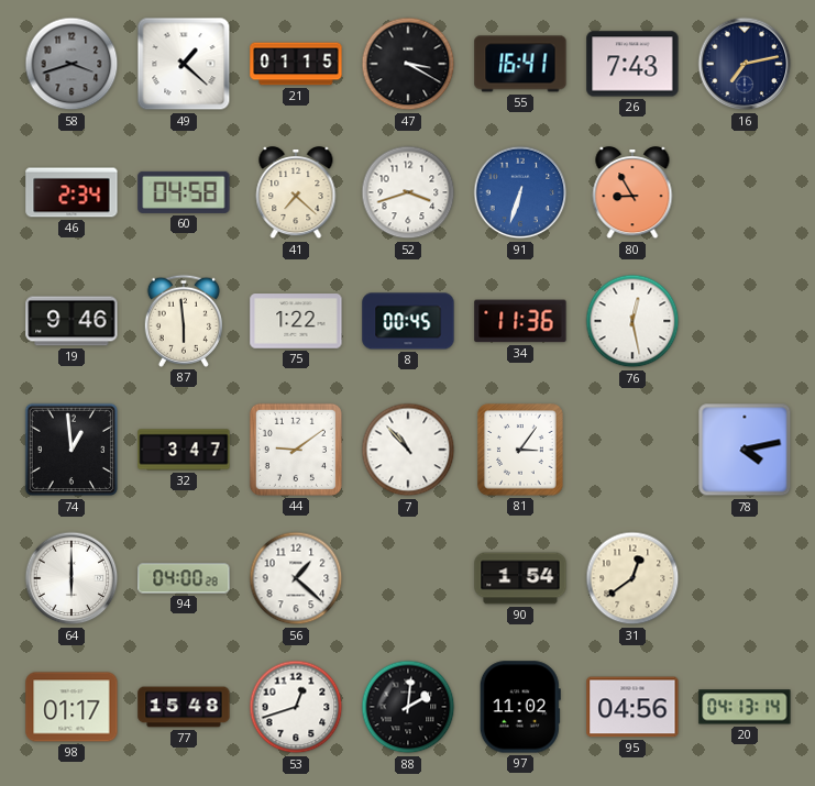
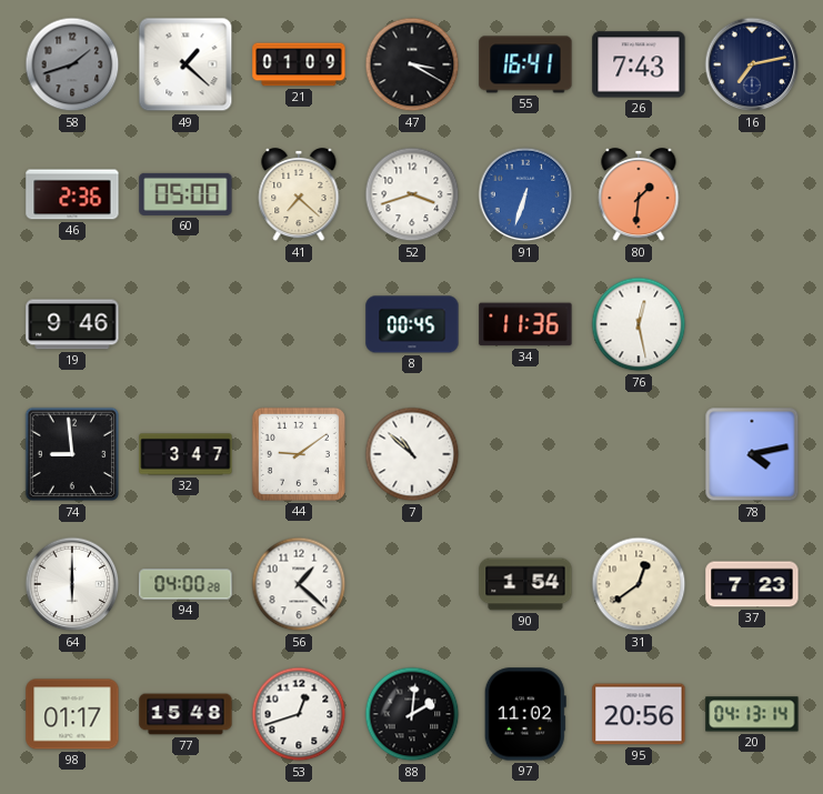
58: 3:42 -> 1:42
21: 01:15 -> 01:09
46: 2:34 -> 2:36
60: 04:58 -> 05:00
80: 8:55 -> 1:31
87: 5:59 -> none
75: 1:22 -> none
74: 12:59 -> 8:59
7: 10:53 -> 10:52
81: 3:06 -> none
37: none -> 7:23
95: 04:56 -> 20:56
